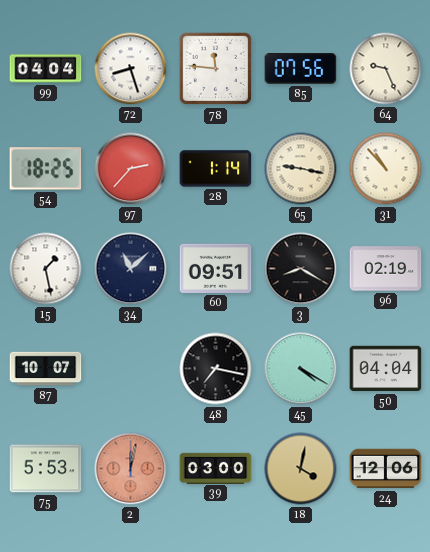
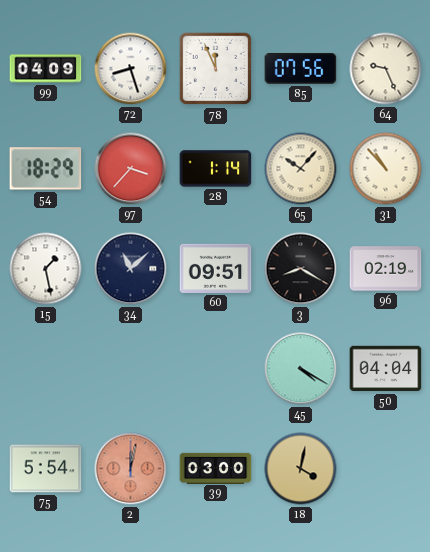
99: 04:04 -> 04:09
78: 11:46 -> 11:56
54: 18:25 -> 18:29
97: 2:37 -> 3:37
65: 9:17 -> 10:07
87: 10:07 -> none
48: 7:17 -> none
75: 5:53 -> 5:54
24: 12:06 -> none
